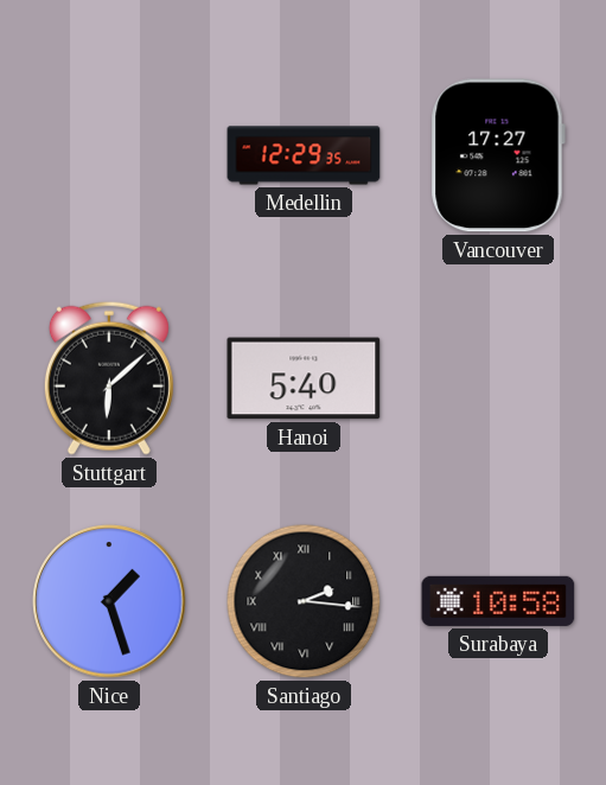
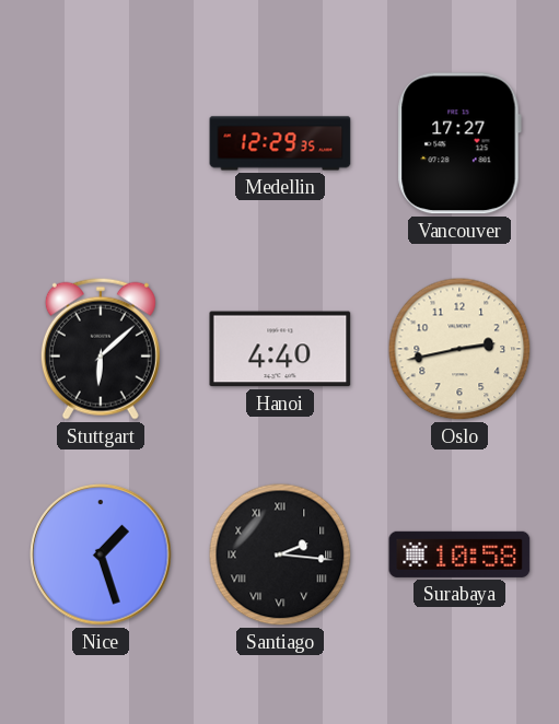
Hanoi: 5:40 -> 4:40
Oslo: none -> 2:43
